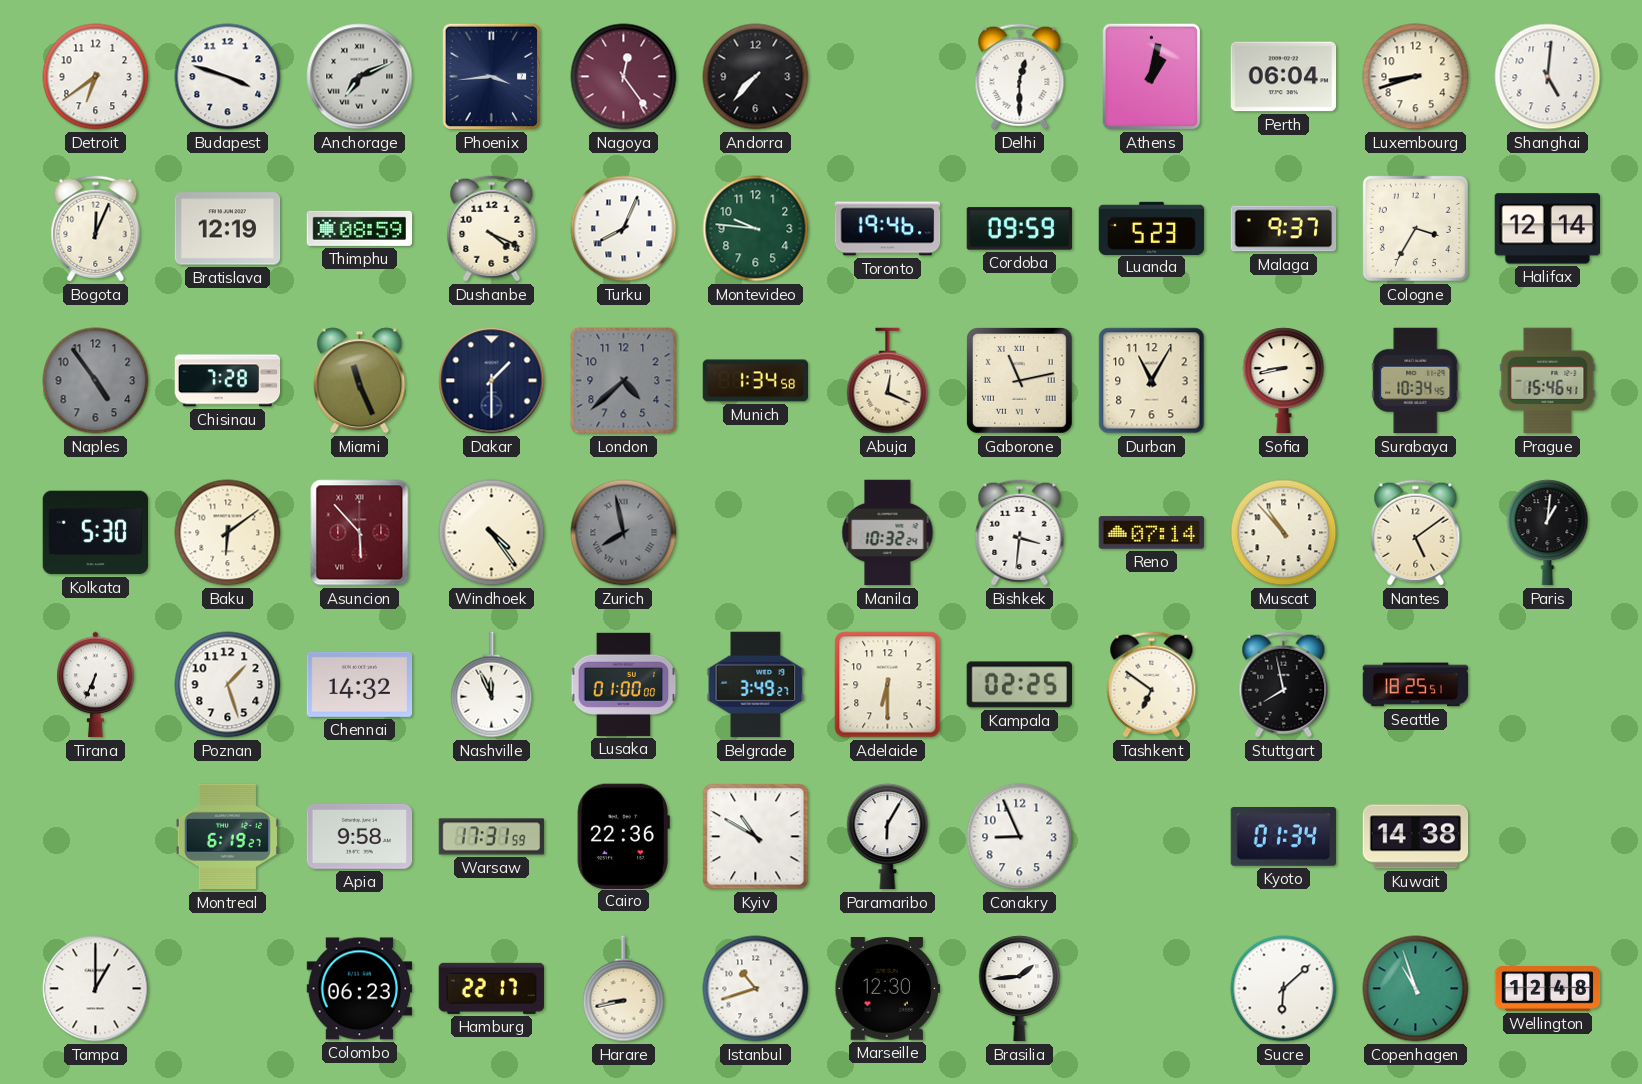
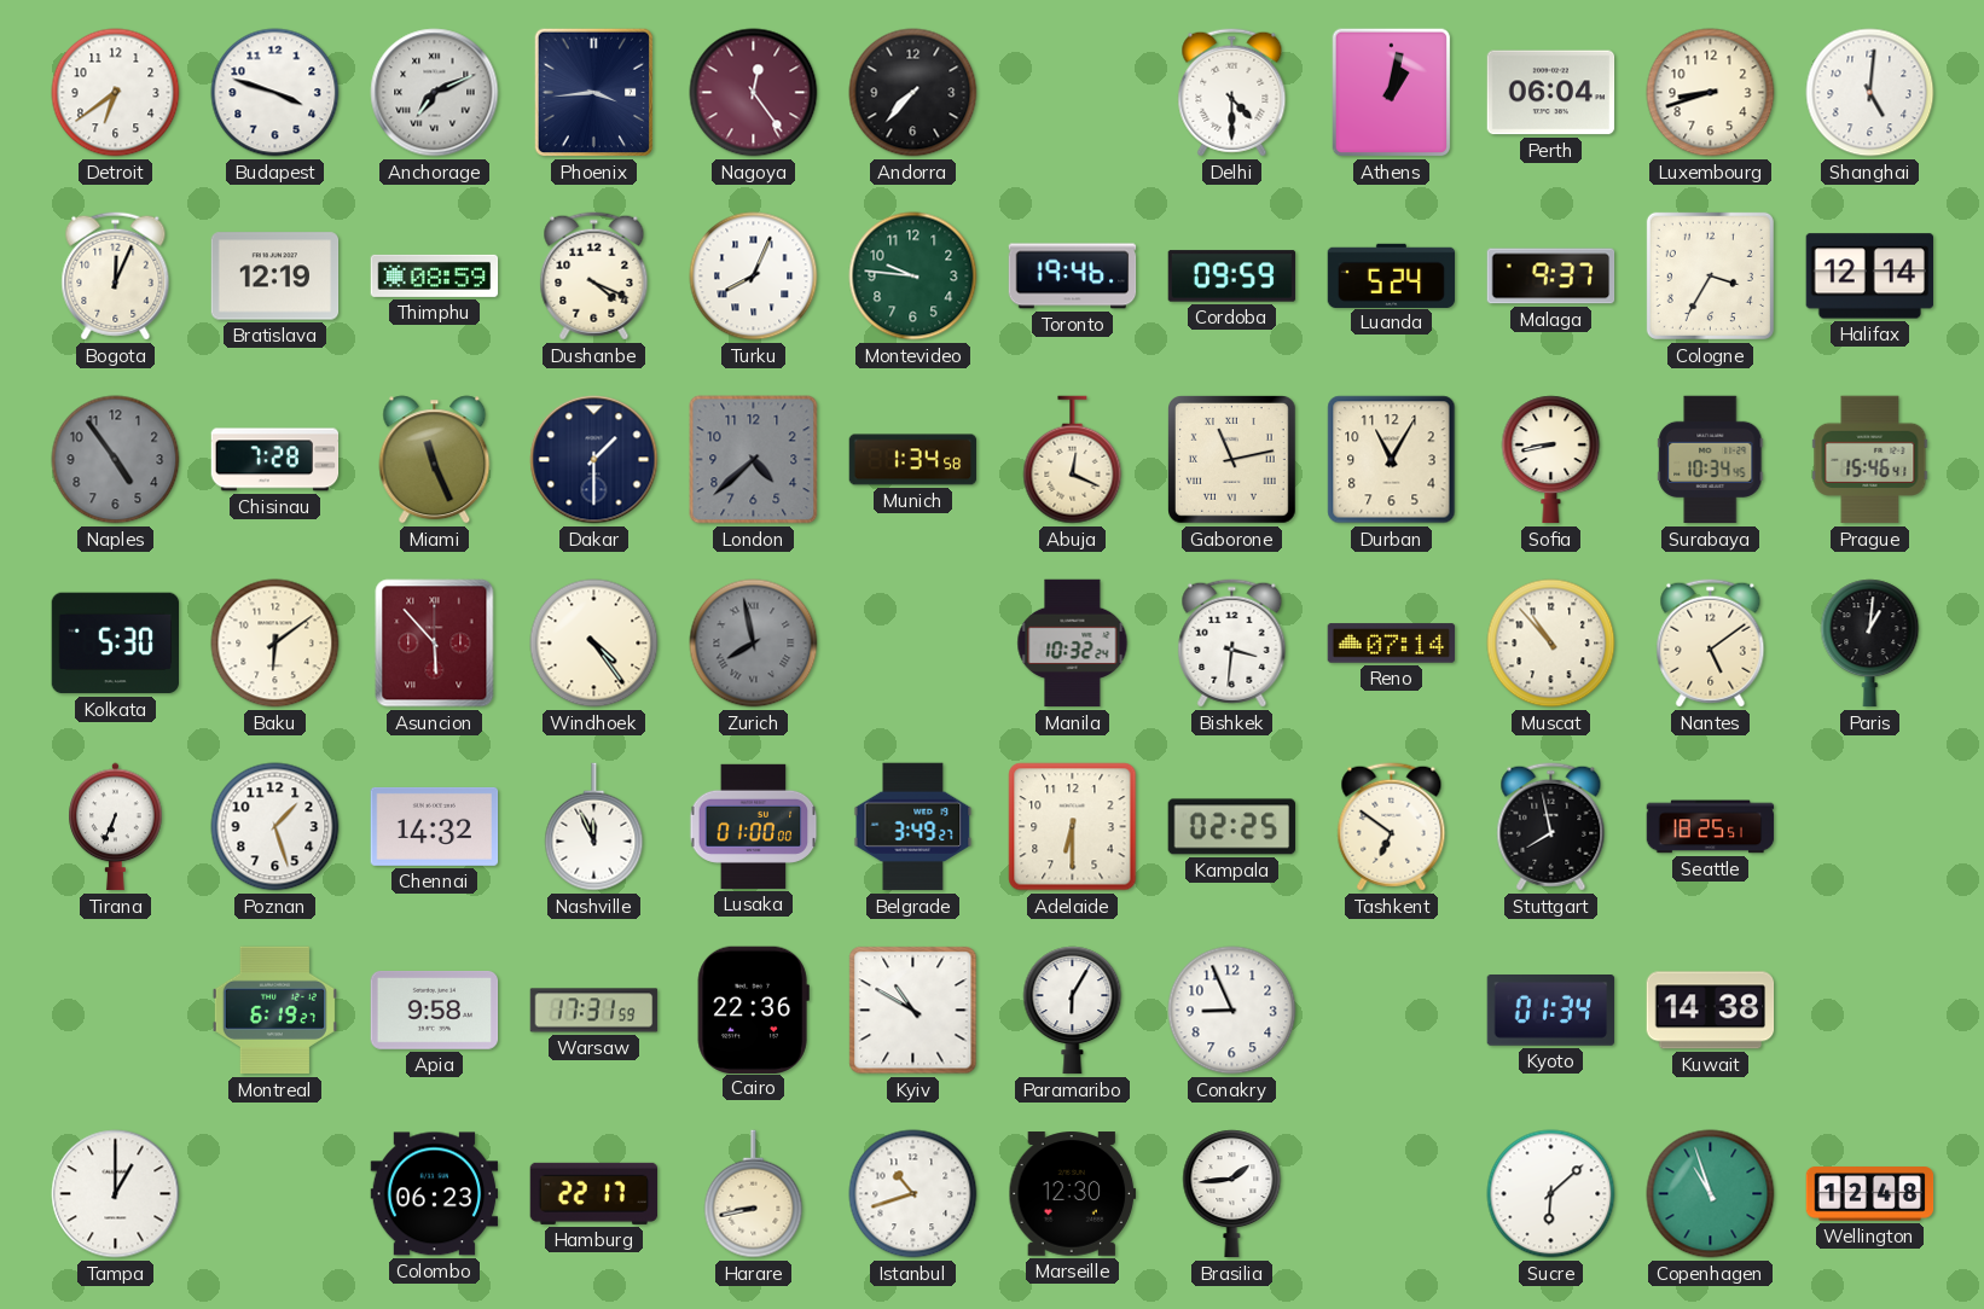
Delhi: 12:30 -> 4:30
Luanda: 5:23 -> 5:24
